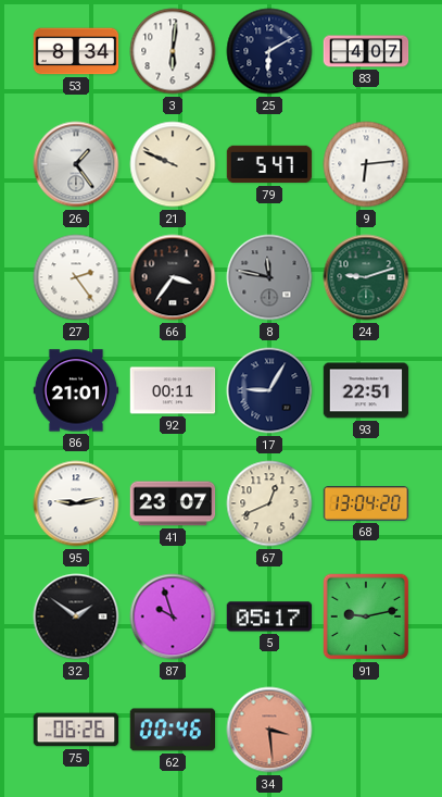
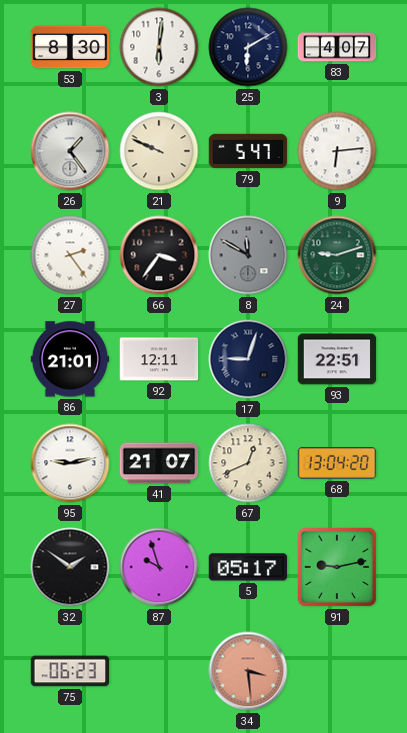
53: 8:34 -> 8:30
8: 11:47 -> 11:50
92: 00:11 -> 12:11
17: 9:05 -> 9:03
41: 23:07 -> 21:07
75: 06:26 -> 06:23
62: 00:46 -> none
